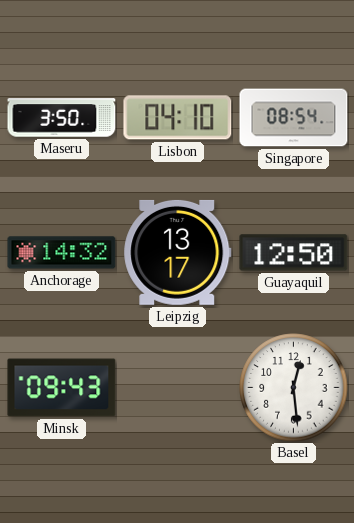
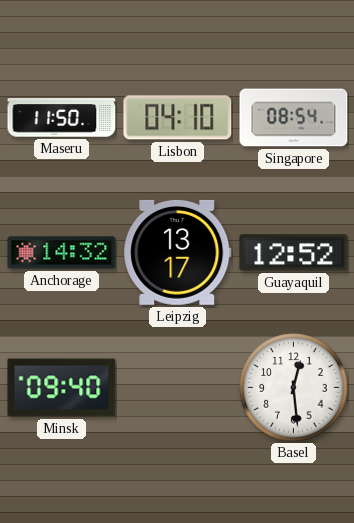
Maseru: 3:50 -> 11:50
Guayaquil: 12:50 -> 12:52
Minsk: 09:43 -> 09:40
